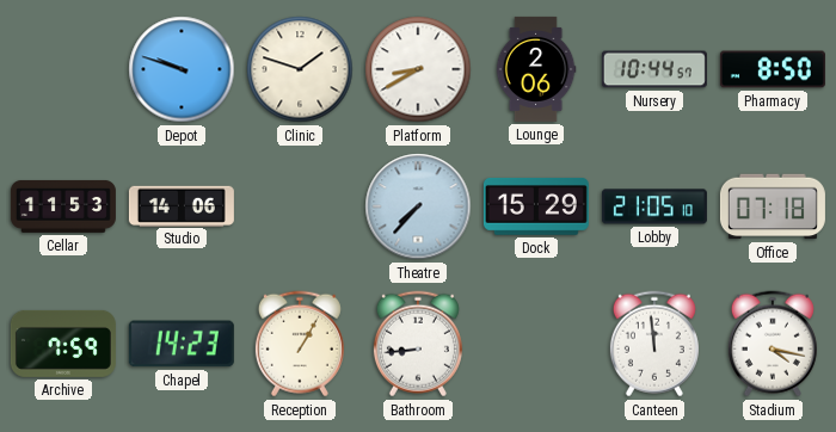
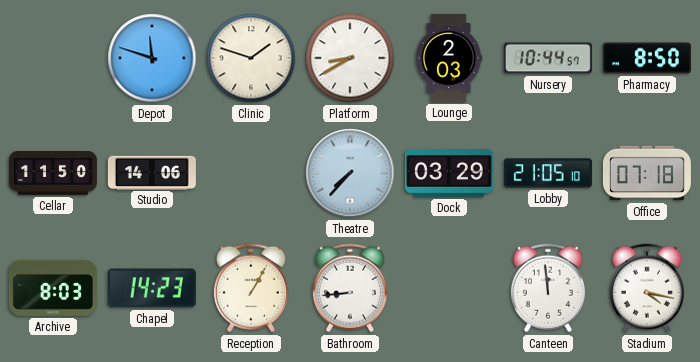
Depot: 9:48 -> 11:48
Lounge: 2:06 -> 2:03
Cellar: 11:53 -> 11:50
Dock: 15:29 -> 03:29
Archive: 7:59 -> 8:03
